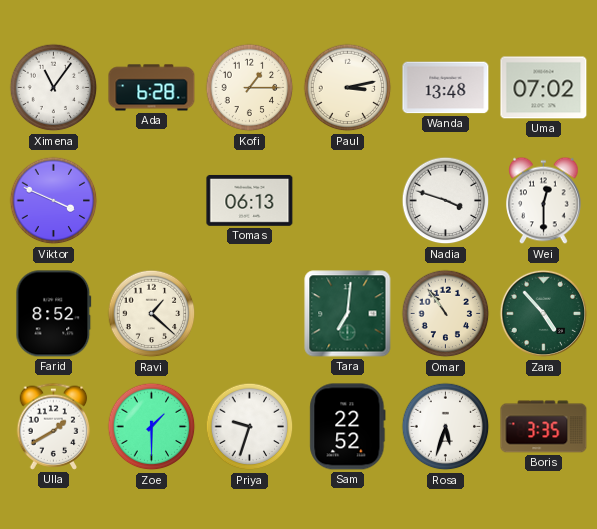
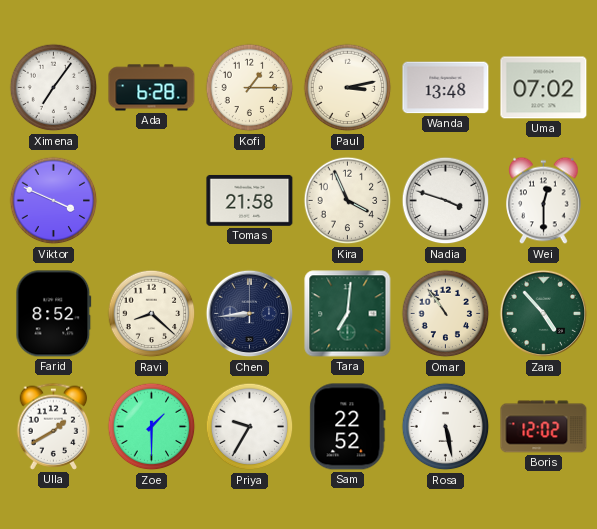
Ximena: 11:06 -> 7:06
Tomas: 06:13 -> 21:58
Kira: none -> 3:56
Ravi: 1:22 -> 8:22
Chen: none -> 8:44
Priya: 9:33 -> 9:35
Rosa: 5:33 -> 5:28
Boris: 3:35 -> 12:02
